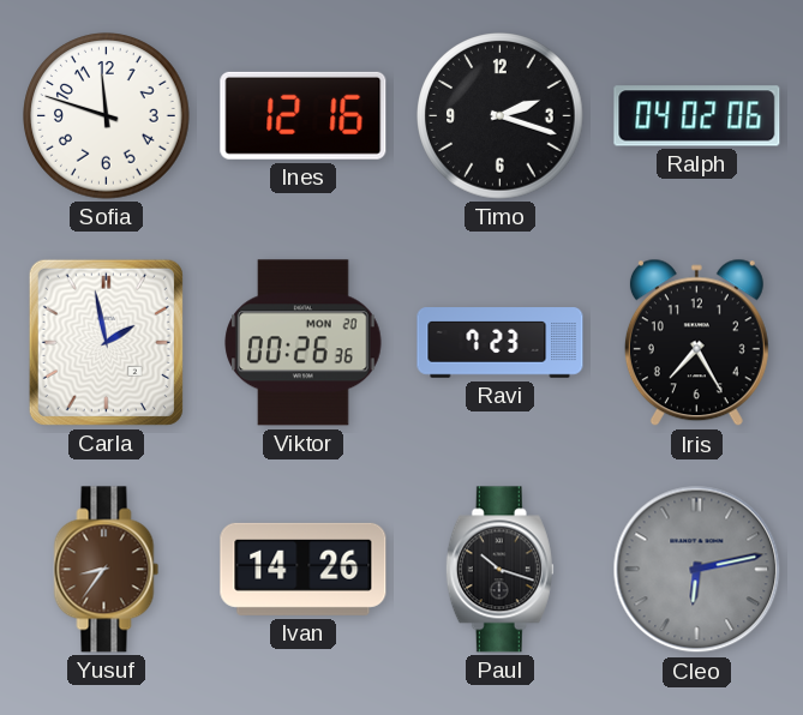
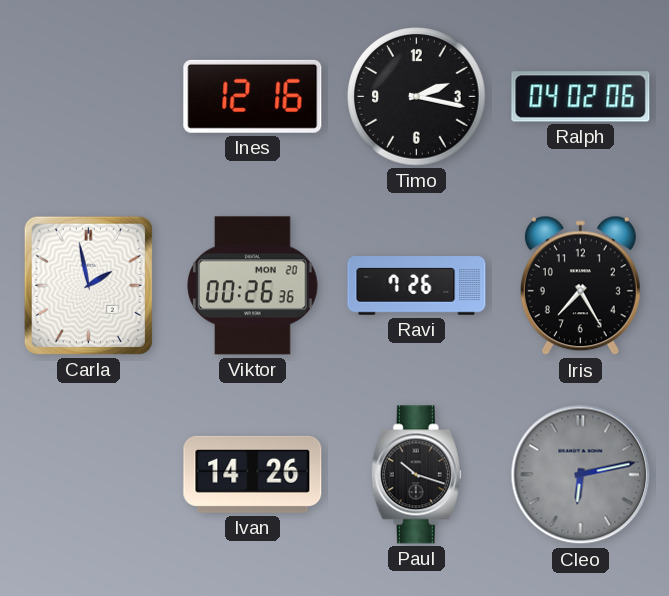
Sofia: 11:48 -> none
Timo: 2:18 -> 2:17
Ravi: 7:23 -> 7:26
Yusuf: 8:36 -> none
